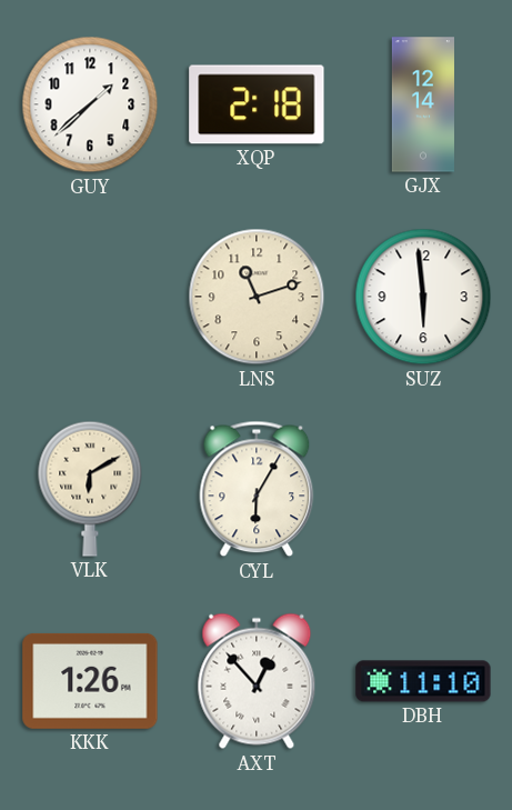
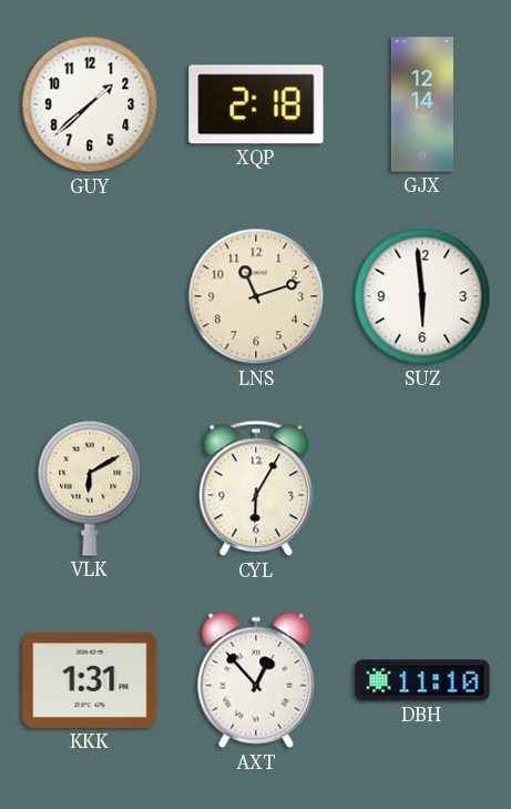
KKK: 1:26 -> 1:31
